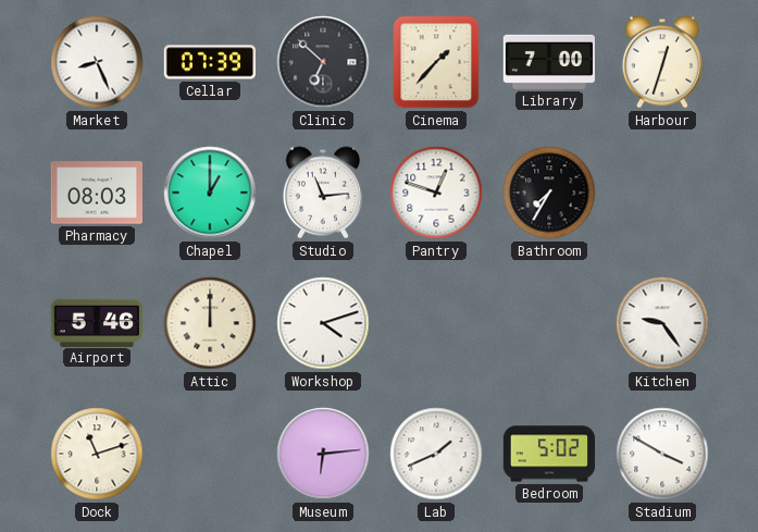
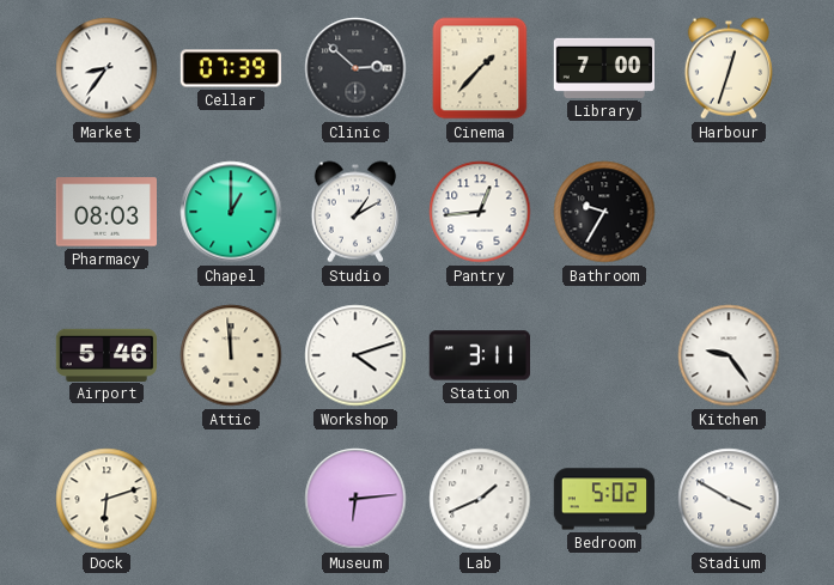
Market: 8:26 -> 8:36
Clinic: 6:52 -> 2:52
Studio: 11:14 -> 1:10
Pantry: 12:48 -> 12:44
Bathroom: 7:35 -> 9:35
Attic: 12:00 -> 11:59
Station: none -> 3:11
Dock: 11:12 -> 6:12
